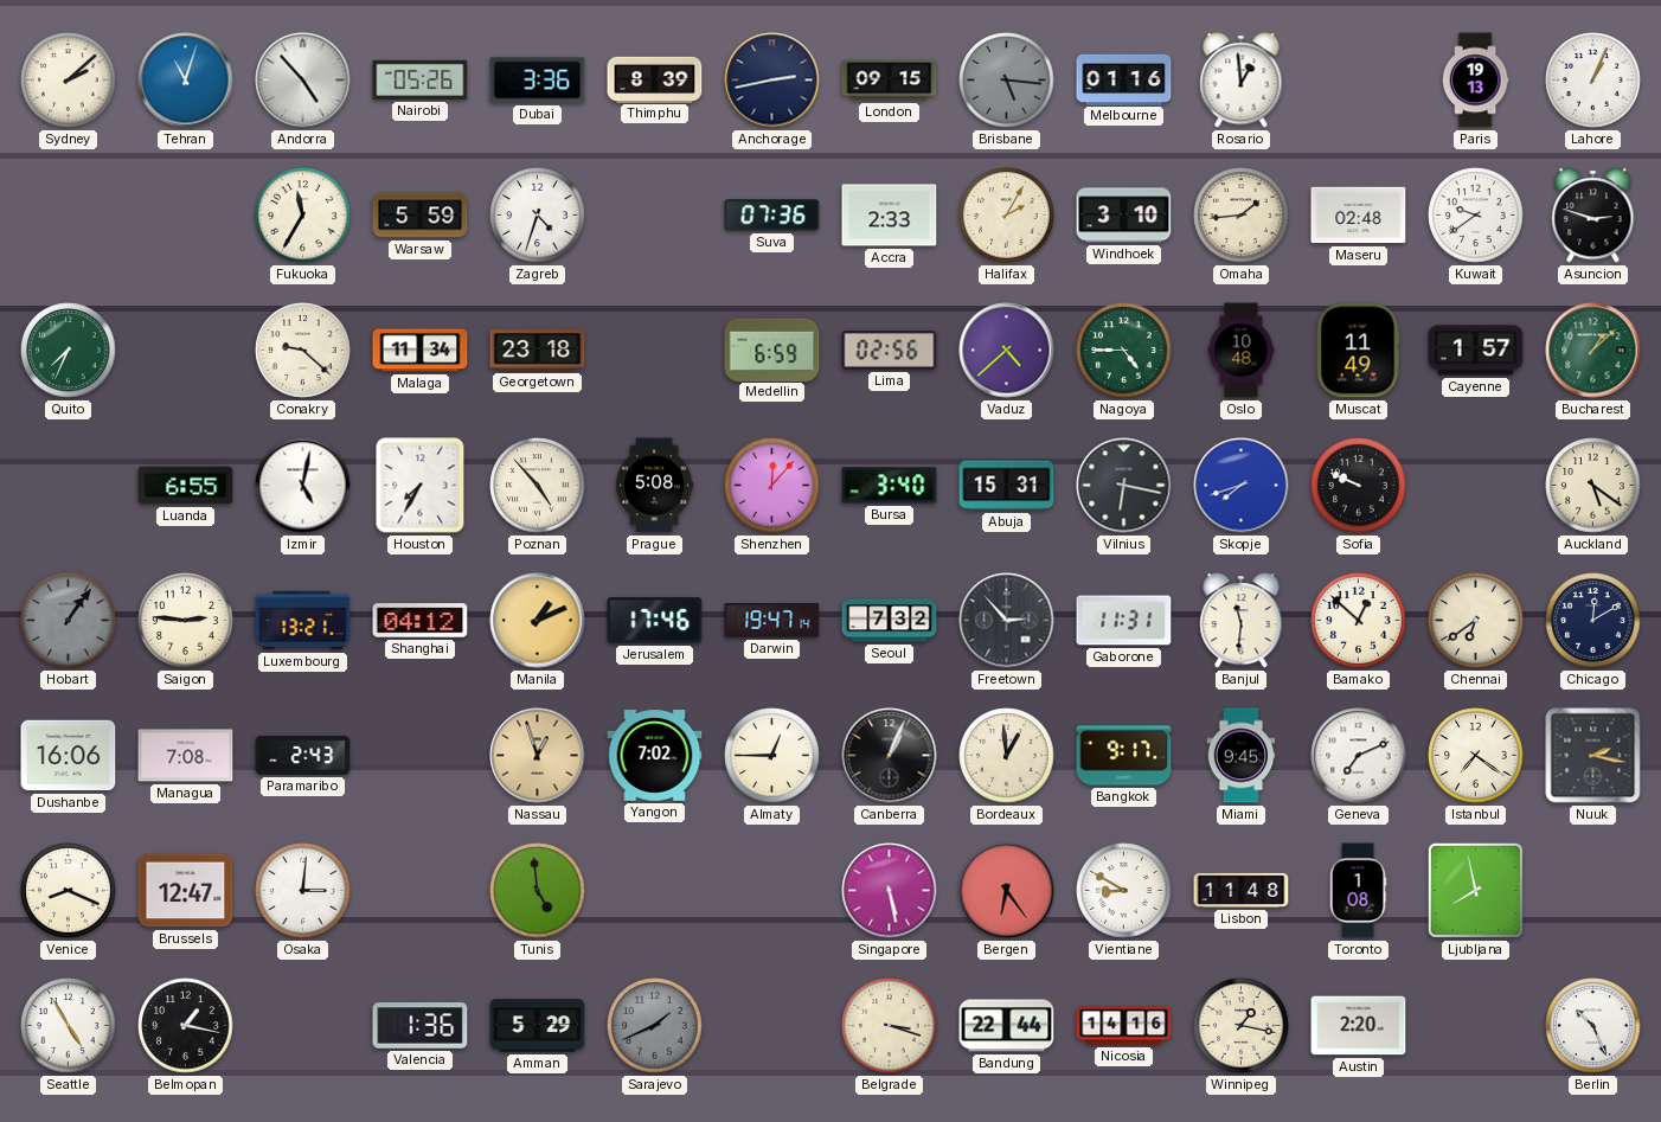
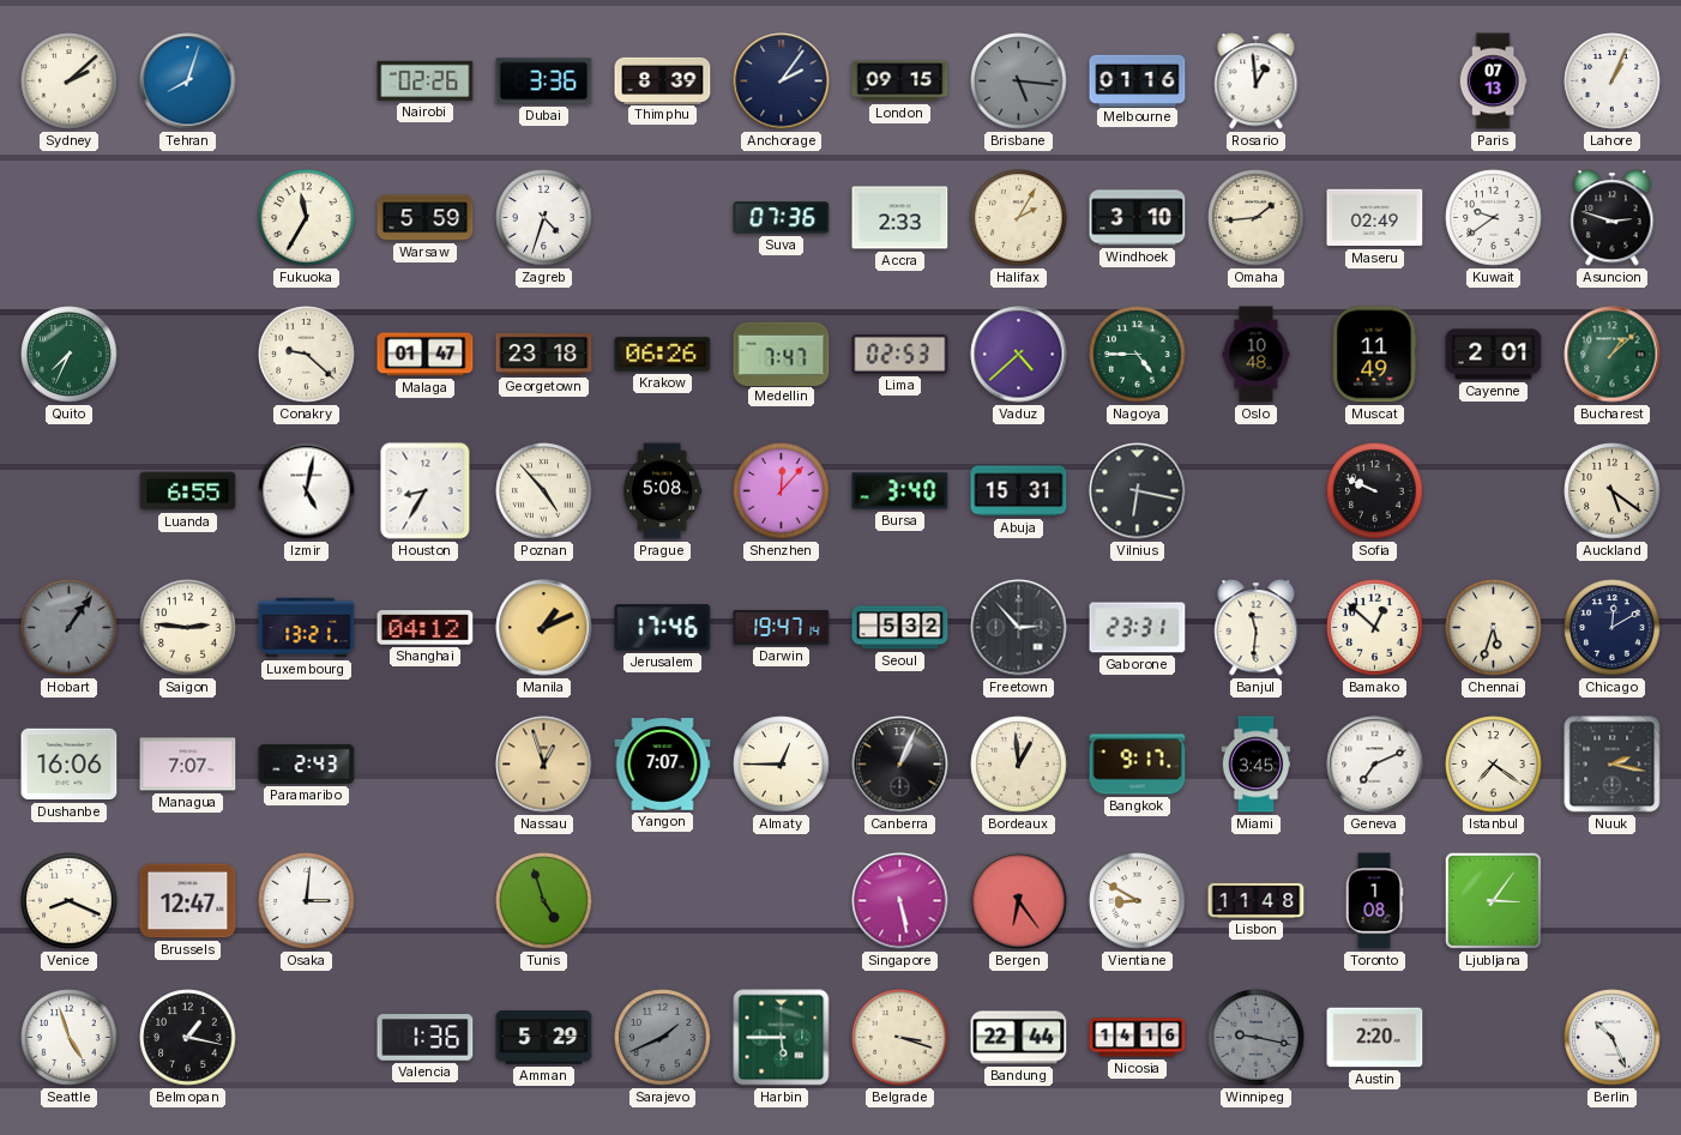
Tehran: 11:03 -> 8:03
Andorra: 4:53 -> none
Nairobi: 05:26 -> 02:26
Anchorage: 2:43 -> 2:06
Paris: 19:13 -> 07:13
Maseru: 02:48 -> 02:49
Malaga: 11:34 -> 01:47
Krakow: none -> 06:26
Medellin: 6:59 -> 7:47
Lima: 02:56 -> 02:53
Cayenne: 1:57 -> 2:01
Houston: 7:35 -> 8:35
Skopje: 7:42 -> none
Seoul: 7:32 -> 5:32
Gaborone: 11:31 -> 23:31
Chennai: 6:39 -> 5:33
Managua: 7:08 -> 7:07
Yangon: 7:02 -> 7:07
Miami: 9:45 -> 3:45
Tunis: 4:59 -> 4:57
Ljubljana: 7:58 -> 3:06
Seattle: 4:55 -> 4:57
Harbin: none -> 5:45
Winnipeg: 1:17 -> 9:17
Winnipeg dial: cream -> grey
